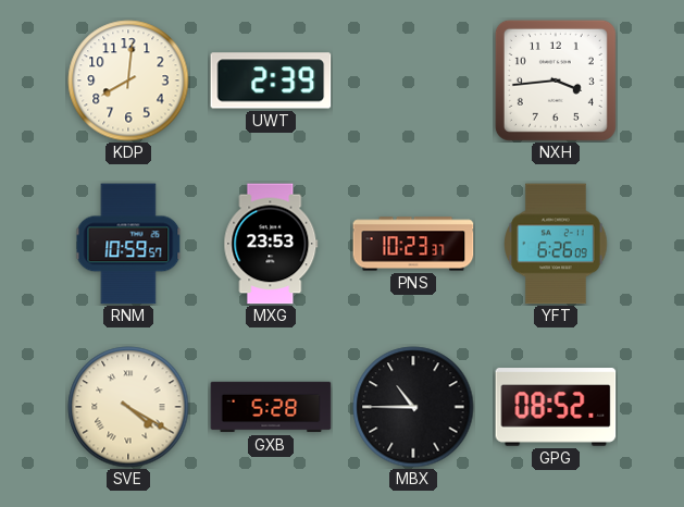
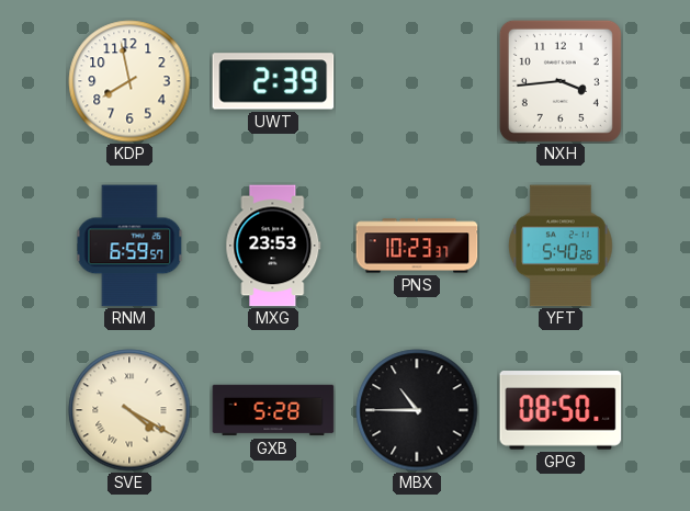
KDP: 8:01 -> 7:58
RNM: 10:59 -> 6:59
YFT: 6:26 -> 5:40
GPG: 08:52 -> 08:50
